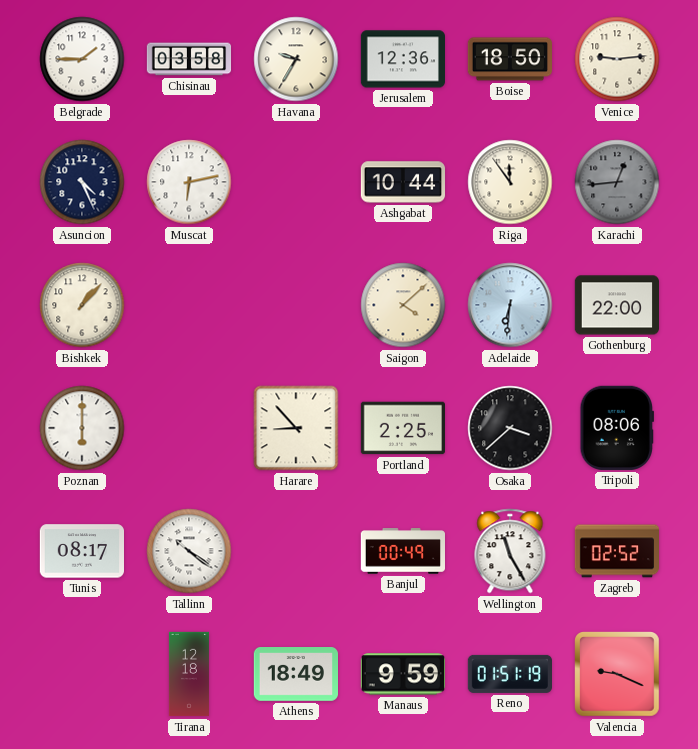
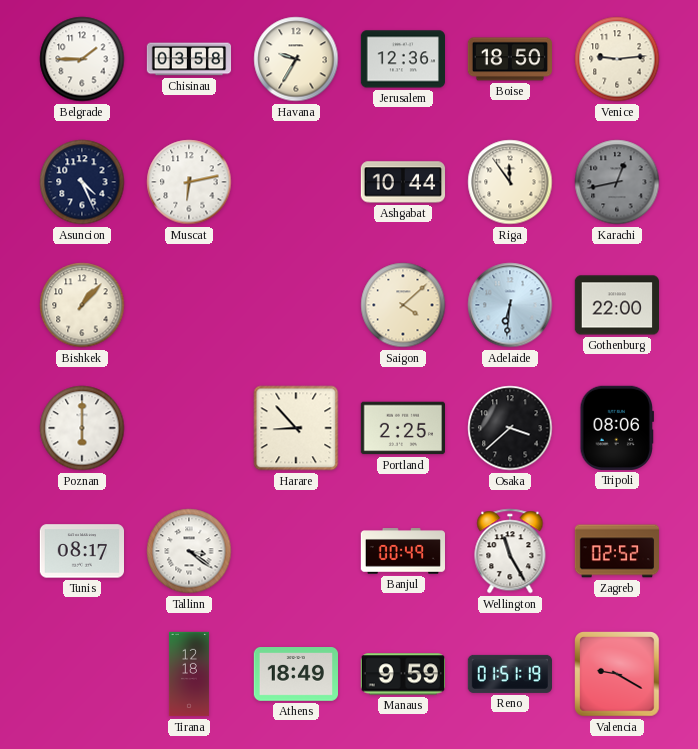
Karachi: 12:44 -> 12:43
Tallinn: 10:21 -> 3:21
Valencia: 9:19 -> 9:20
